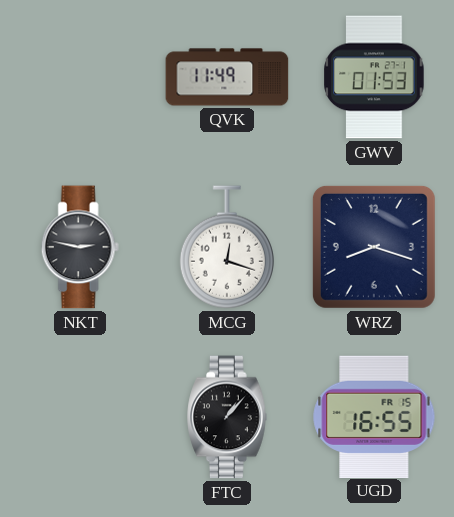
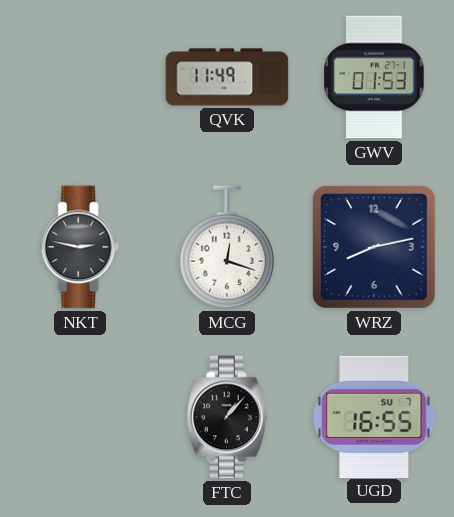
WRZ: 8:18 -> 8:13
UGD date: FR 15 -> SU 7
